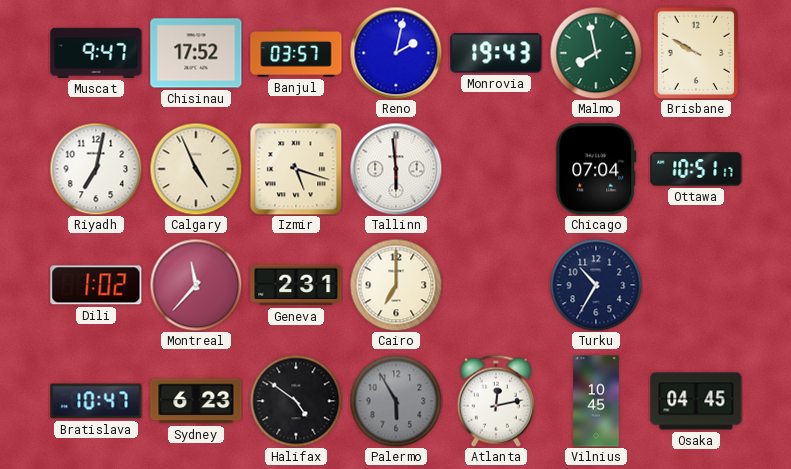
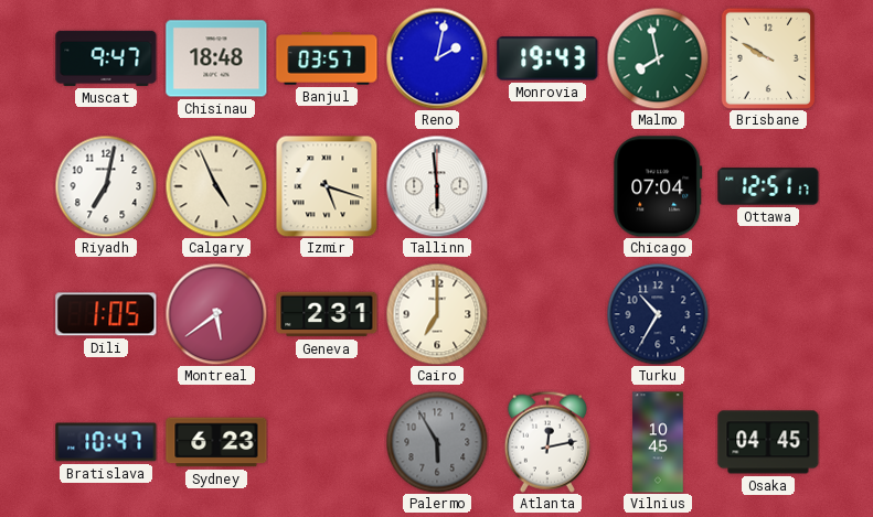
Chisinau: 17:52 -> 18:48
Ottawa: 10:51 -> 12:51
Dili: 1:02 -> 1:05
Montreal: 11:37 -> 5:39
Halifax: 4:51 -> none
